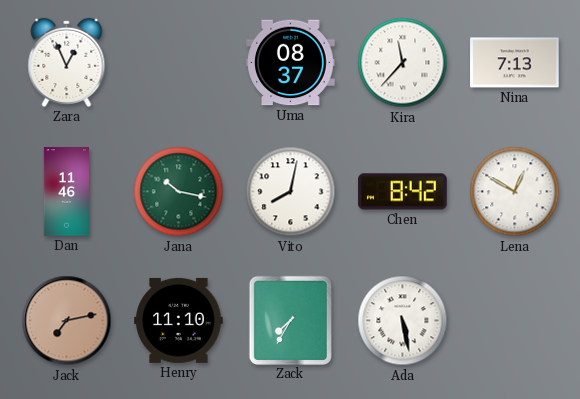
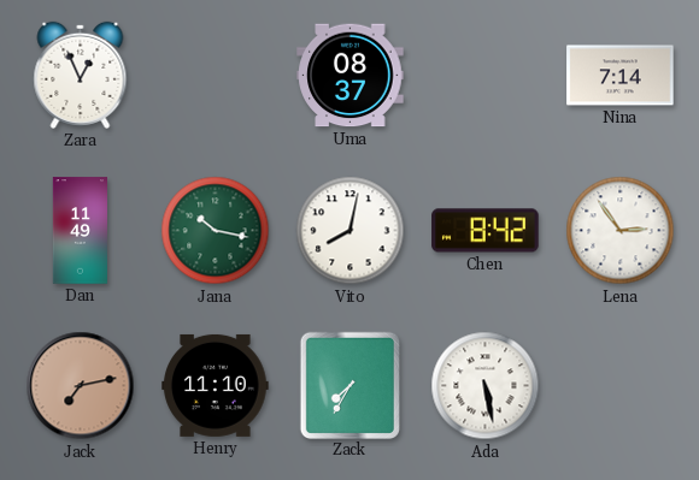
Kira: 11:37 -> none
Nina: 7:13 -> 7:14
Dan: 11:46 -> 11:49
Lena: 12:50 -> 2:54
